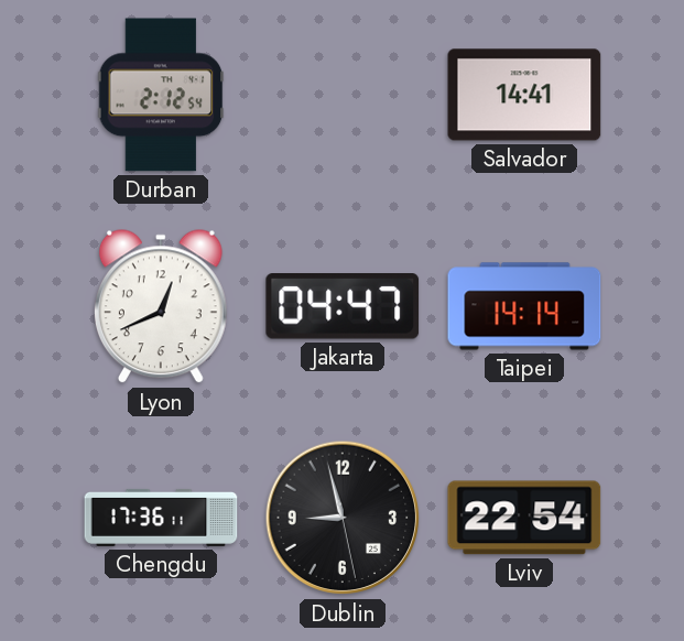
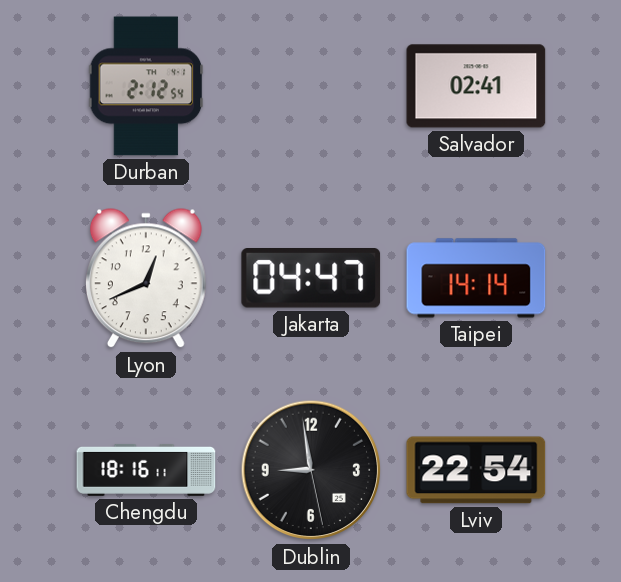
Salvador: 14:41 -> 02:41
Chengdu: 17:36 -> 18:16
Dublin: 8:57 -> 8:58
